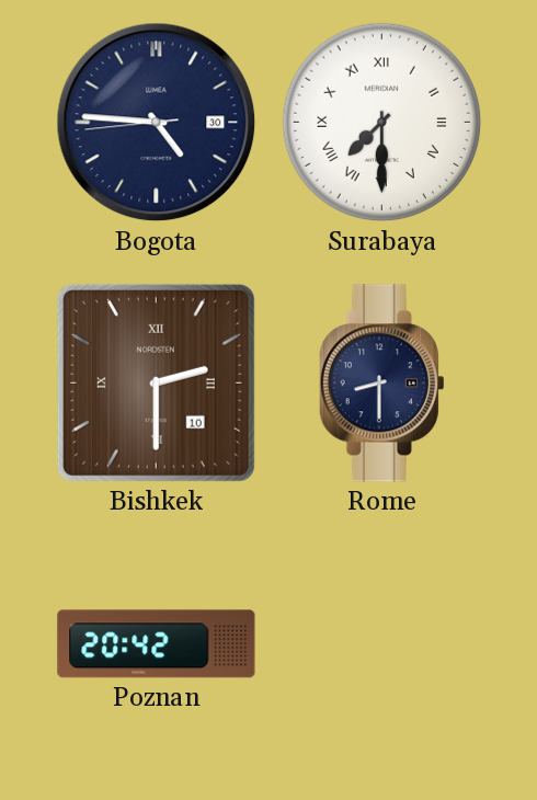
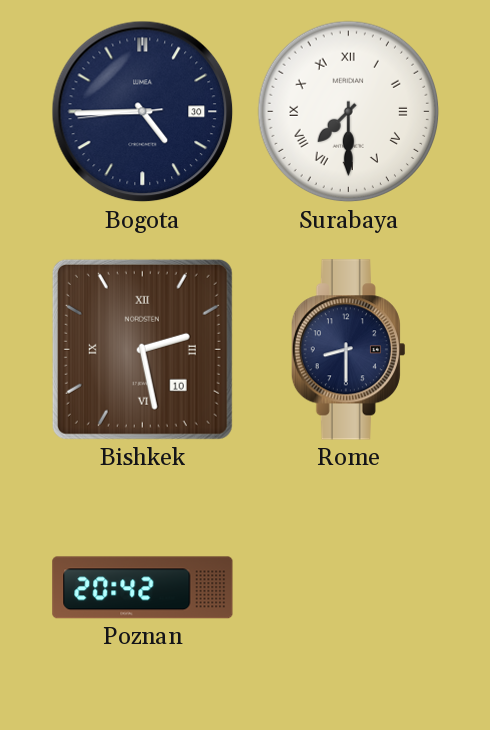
Bogota: 4:45 -> 4:44
Bishkek: 2:30 -> 2:28
